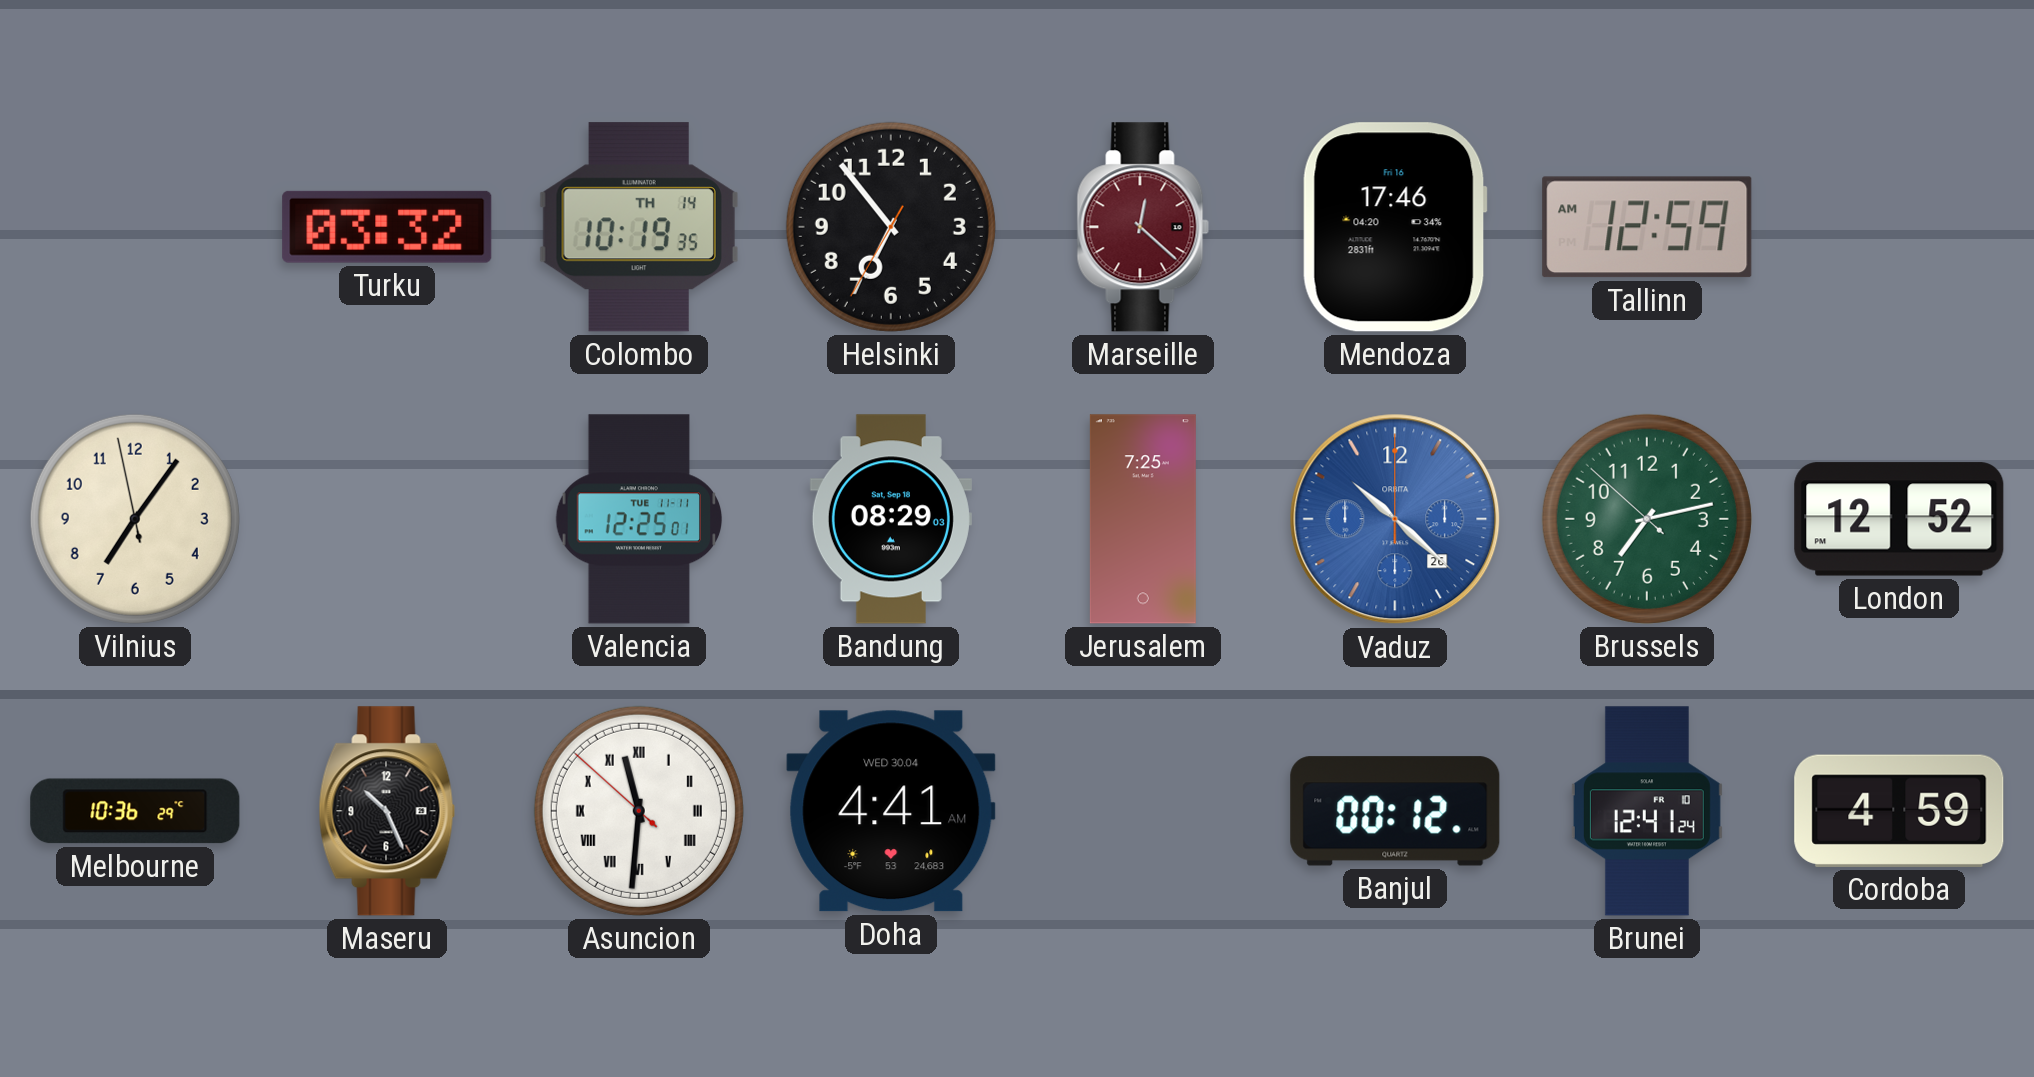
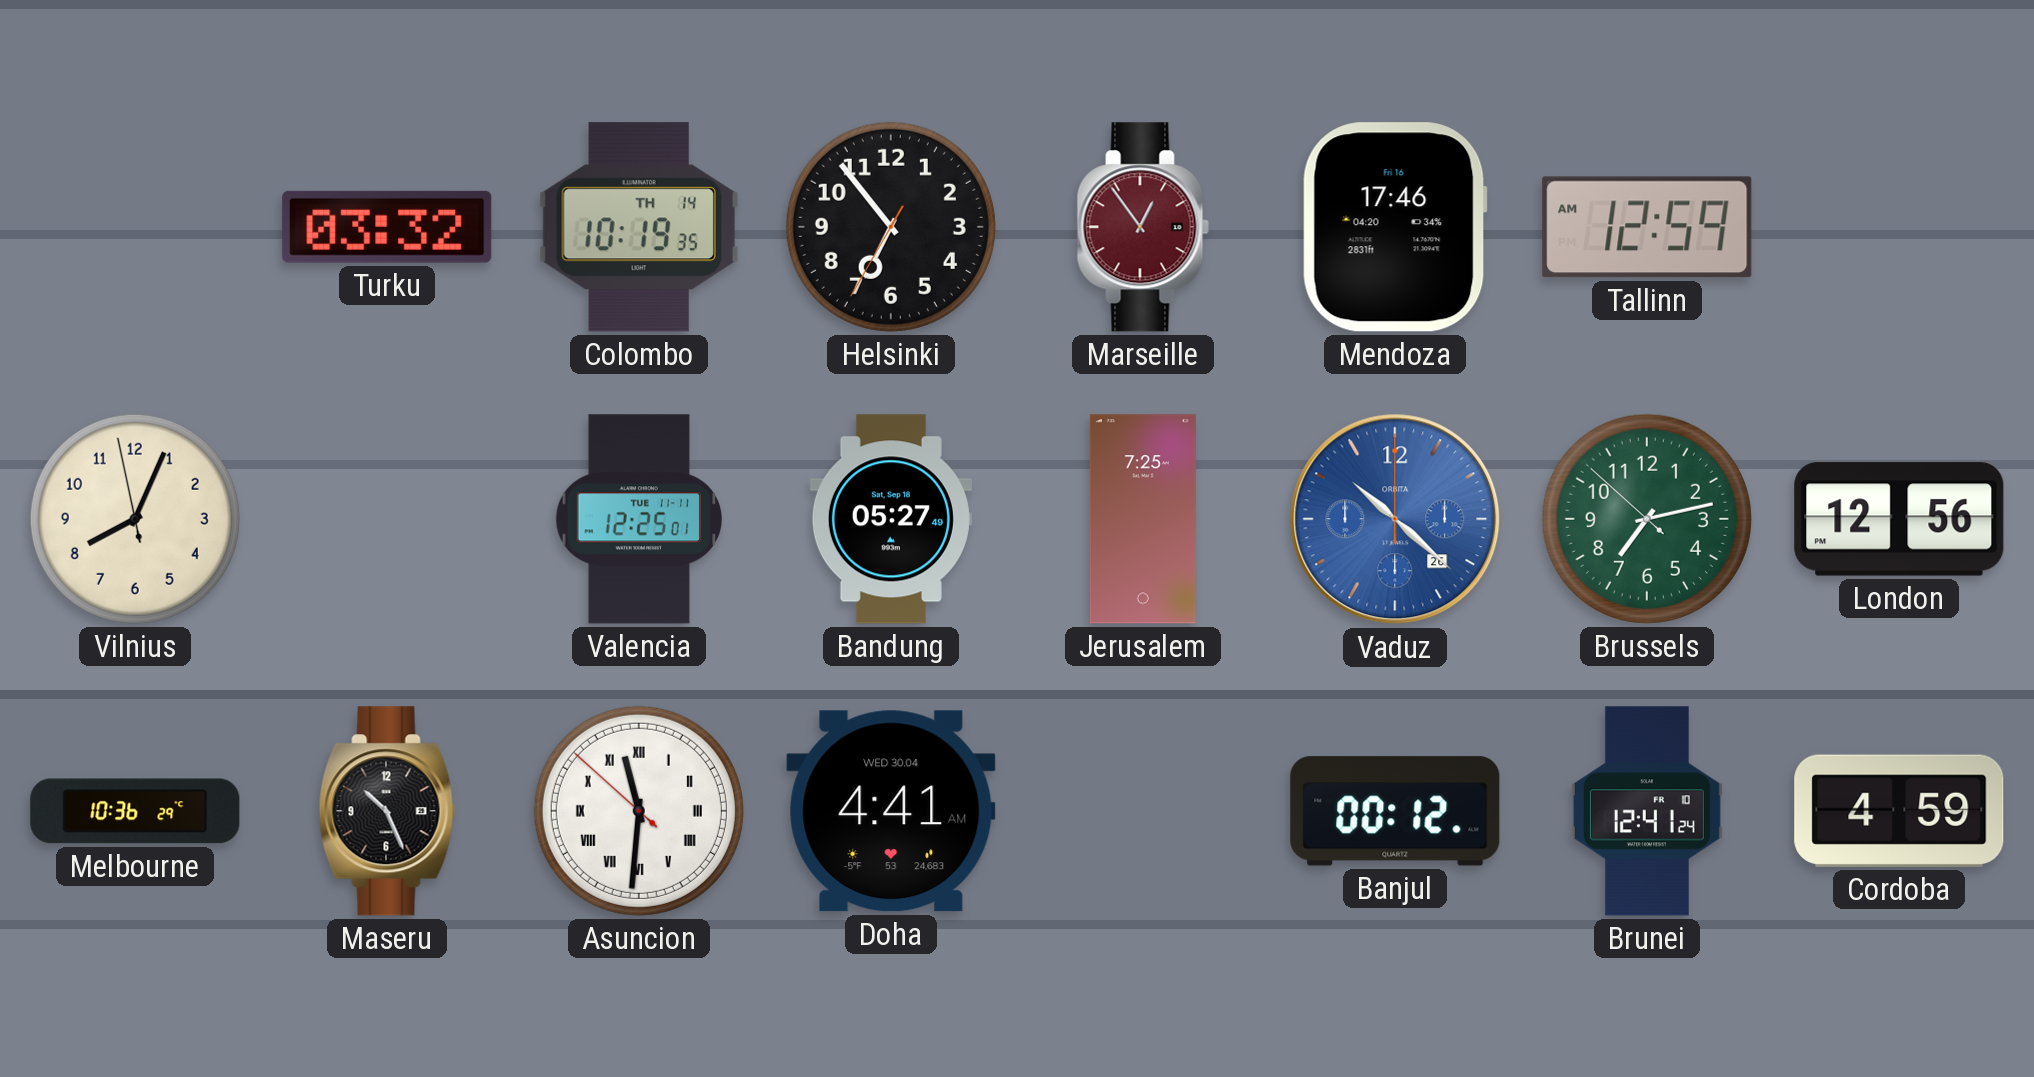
Marseille: 12:22 -> 12:54
Vilnius: 7:05 -> 8:03
Bandung: 08:29 -> 05:27
London: 12:52 -> 12:56
